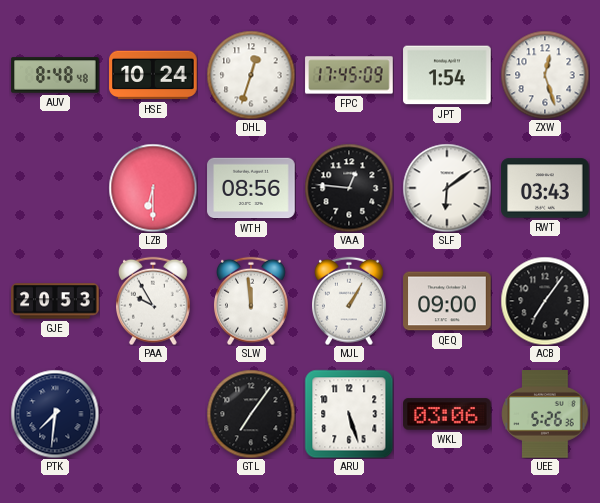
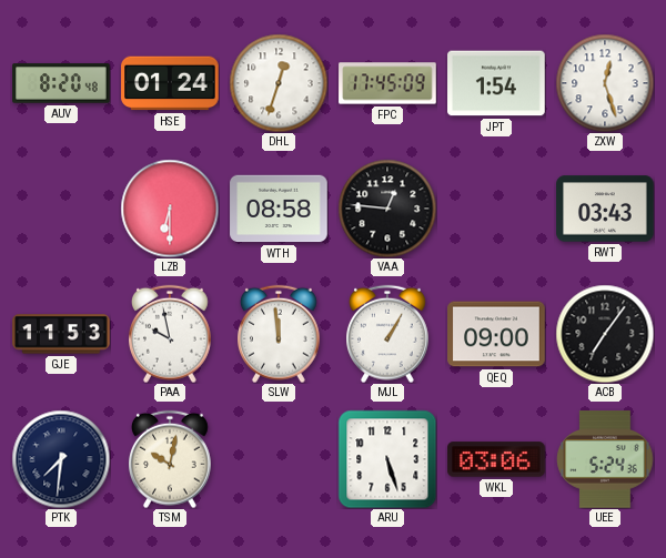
AUV: 8:48 -> 8:20
HSE: 10:24 -> 01:24
WTH: 08:56 -> 08:58
SLF: 6:09 -> none
GJE: 20:53 -> 11:53
PAA: 9:55 -> 9:58
TSM: none -> 10:02
GTL: 7:06 -> none
UEE: 5:26 -> 5:24
